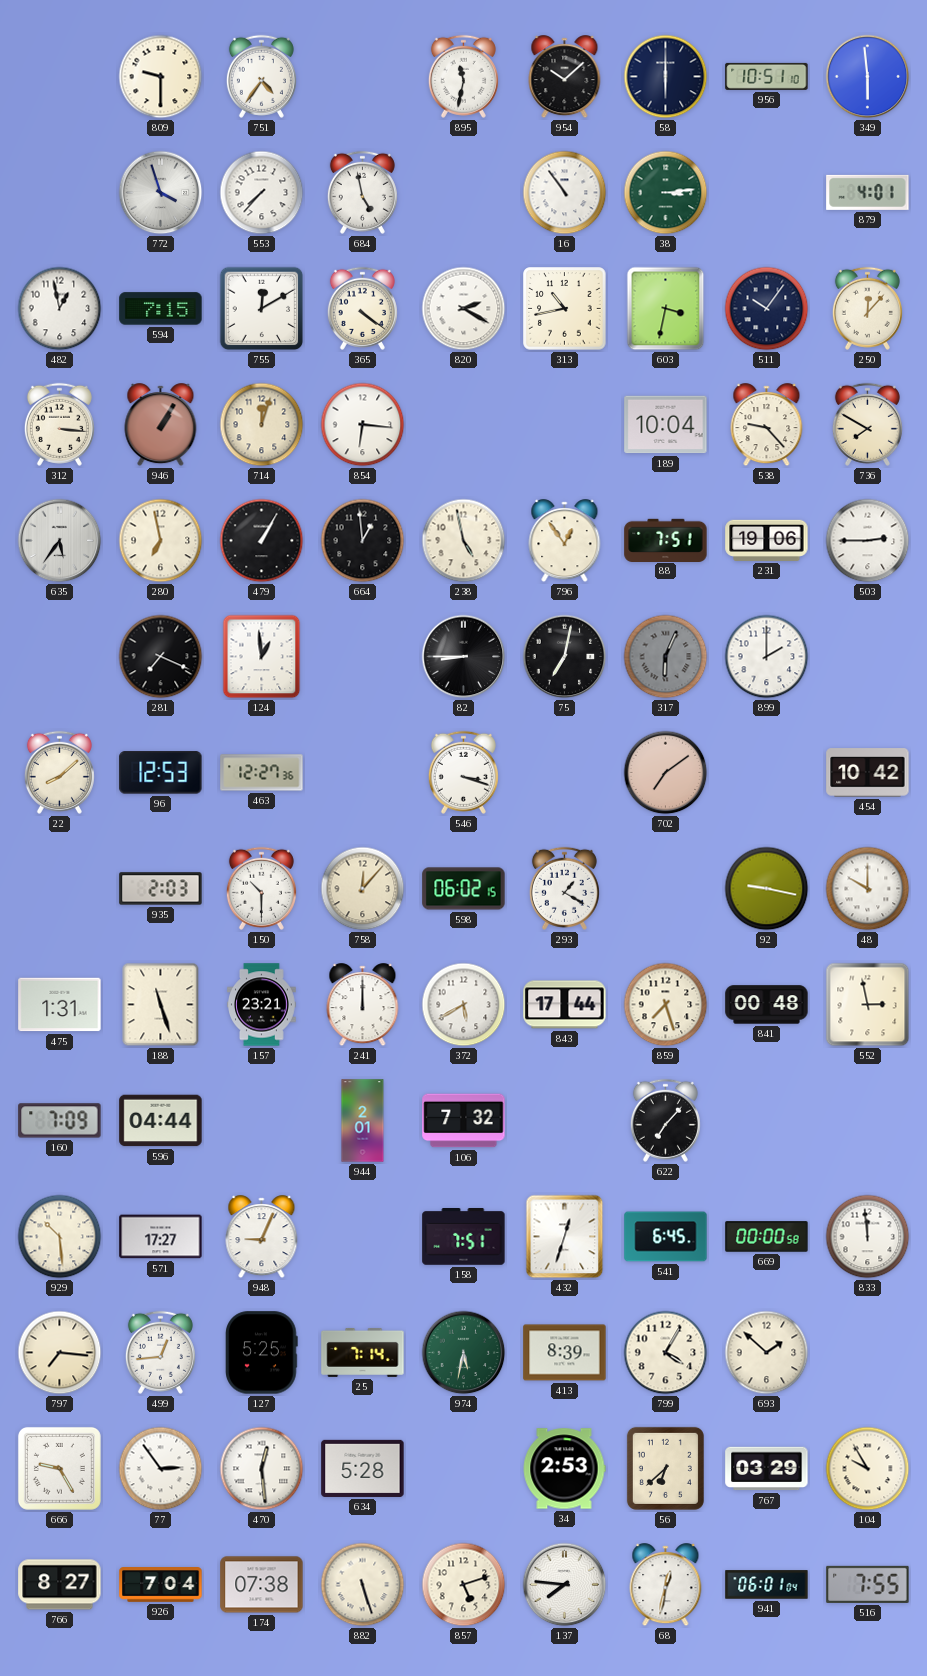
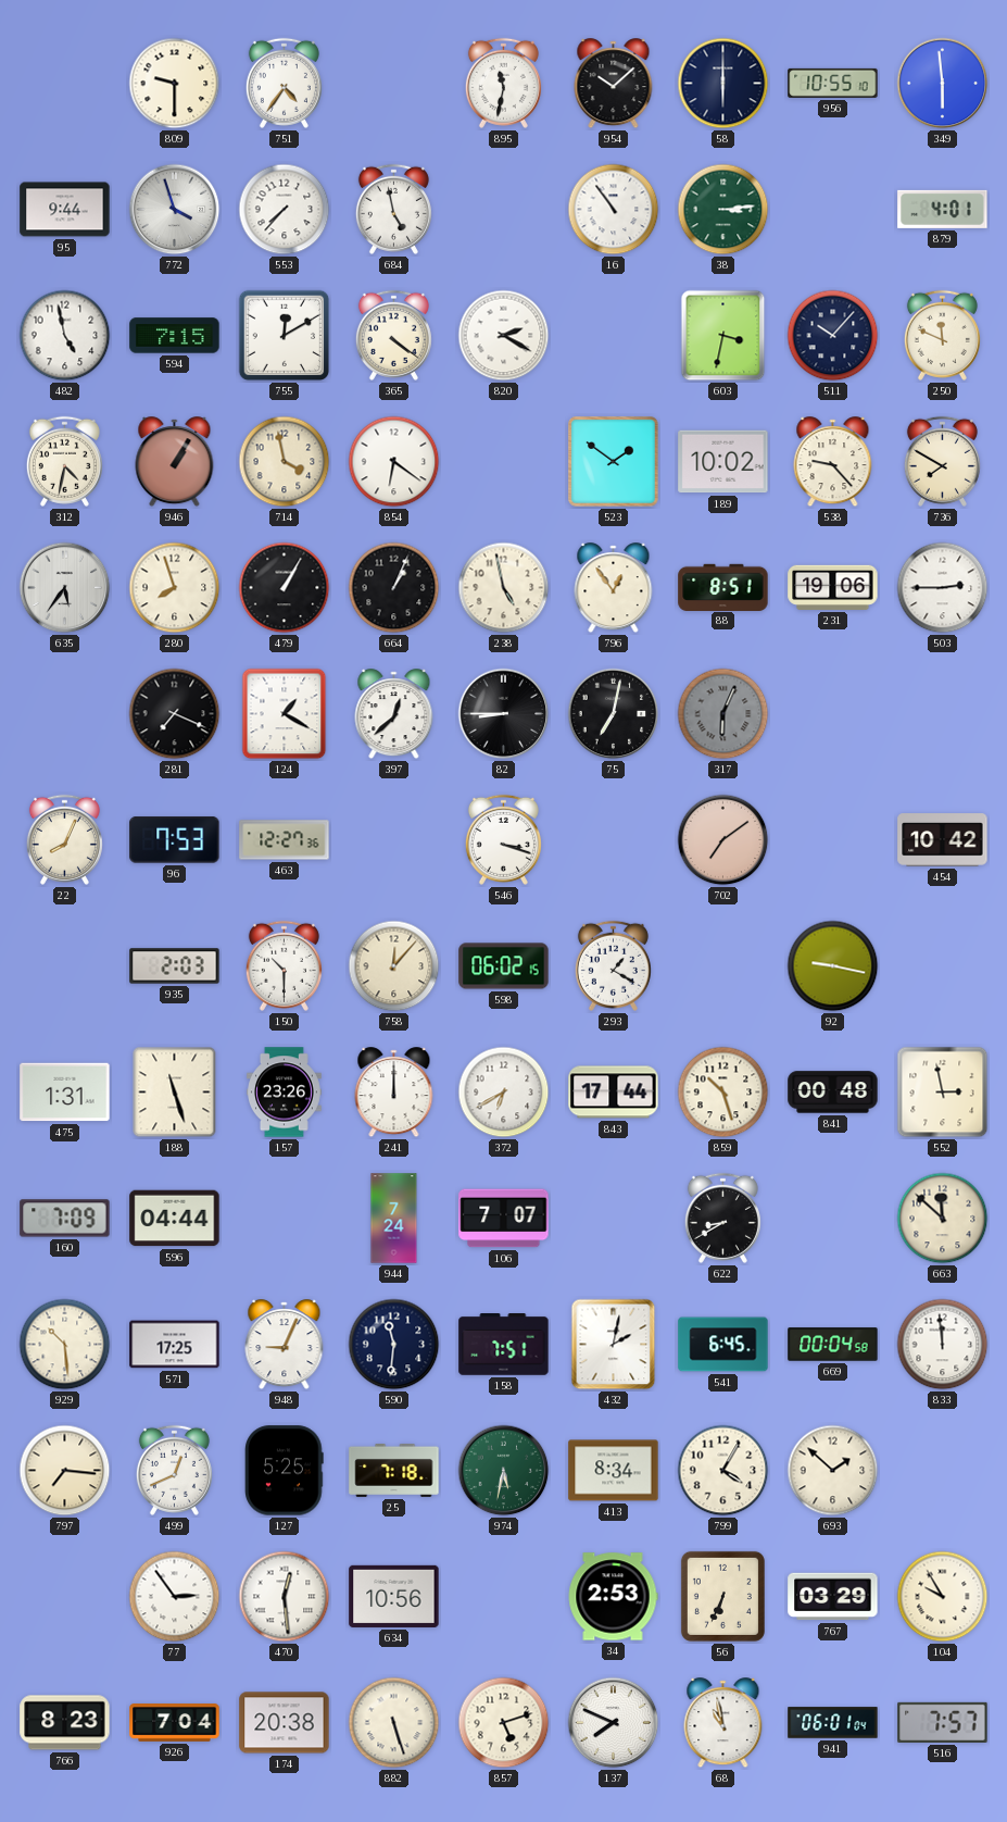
956: 10:51 -> 10:55
95: none -> 9:44
482: 12:58 -> 4:58
313: 10:43 -> none
511: 10:06 -> 10:07
250: 12:07 -> 11:49
312: 3:16 -> 4:32
714: 12:03 -> 3:58
854: 6:16 -> 6:21
523: none -> 1:51
189: 10:04 -> 10:02
280: 6:58 -> 7:57
664: 12:59 -> 1:04
88: 7:51 -> 8:51
124: 12:59 -> 1:20
397: none -> 12:38
899: 2:00 -> none
22: 8:08 -> 8:04
96: 12:53 -> 7:53
48: 10:00 -> none
157: 23:21 -> 23:26
372: 5:40 -> 6:40
859: 7:27 -> 10:27
944: 2:01 -> 7:24
106: 7:32 -> 7:07
622: 7:07 -> 8:40
663: none -> 11:52
571: 17:27 -> 17:25
590: none -> 11:31
432: 12:33 -> 2:02
669: 00:00 -> 00:04
499: 12:44 -> 12:41
25: 7:14 -> 7:18
413: 8:39 -> 8:34
666: 9:25 -> none
634: 5:28 -> 10:56
56: 6:38 -> 6:34
766: 8:27 -> 8:23
174: 07:38 -> 20:38
137: 7:46 -> 7:49
68: 12:32 -> 10:58
516: 7:55 -> 7:57
